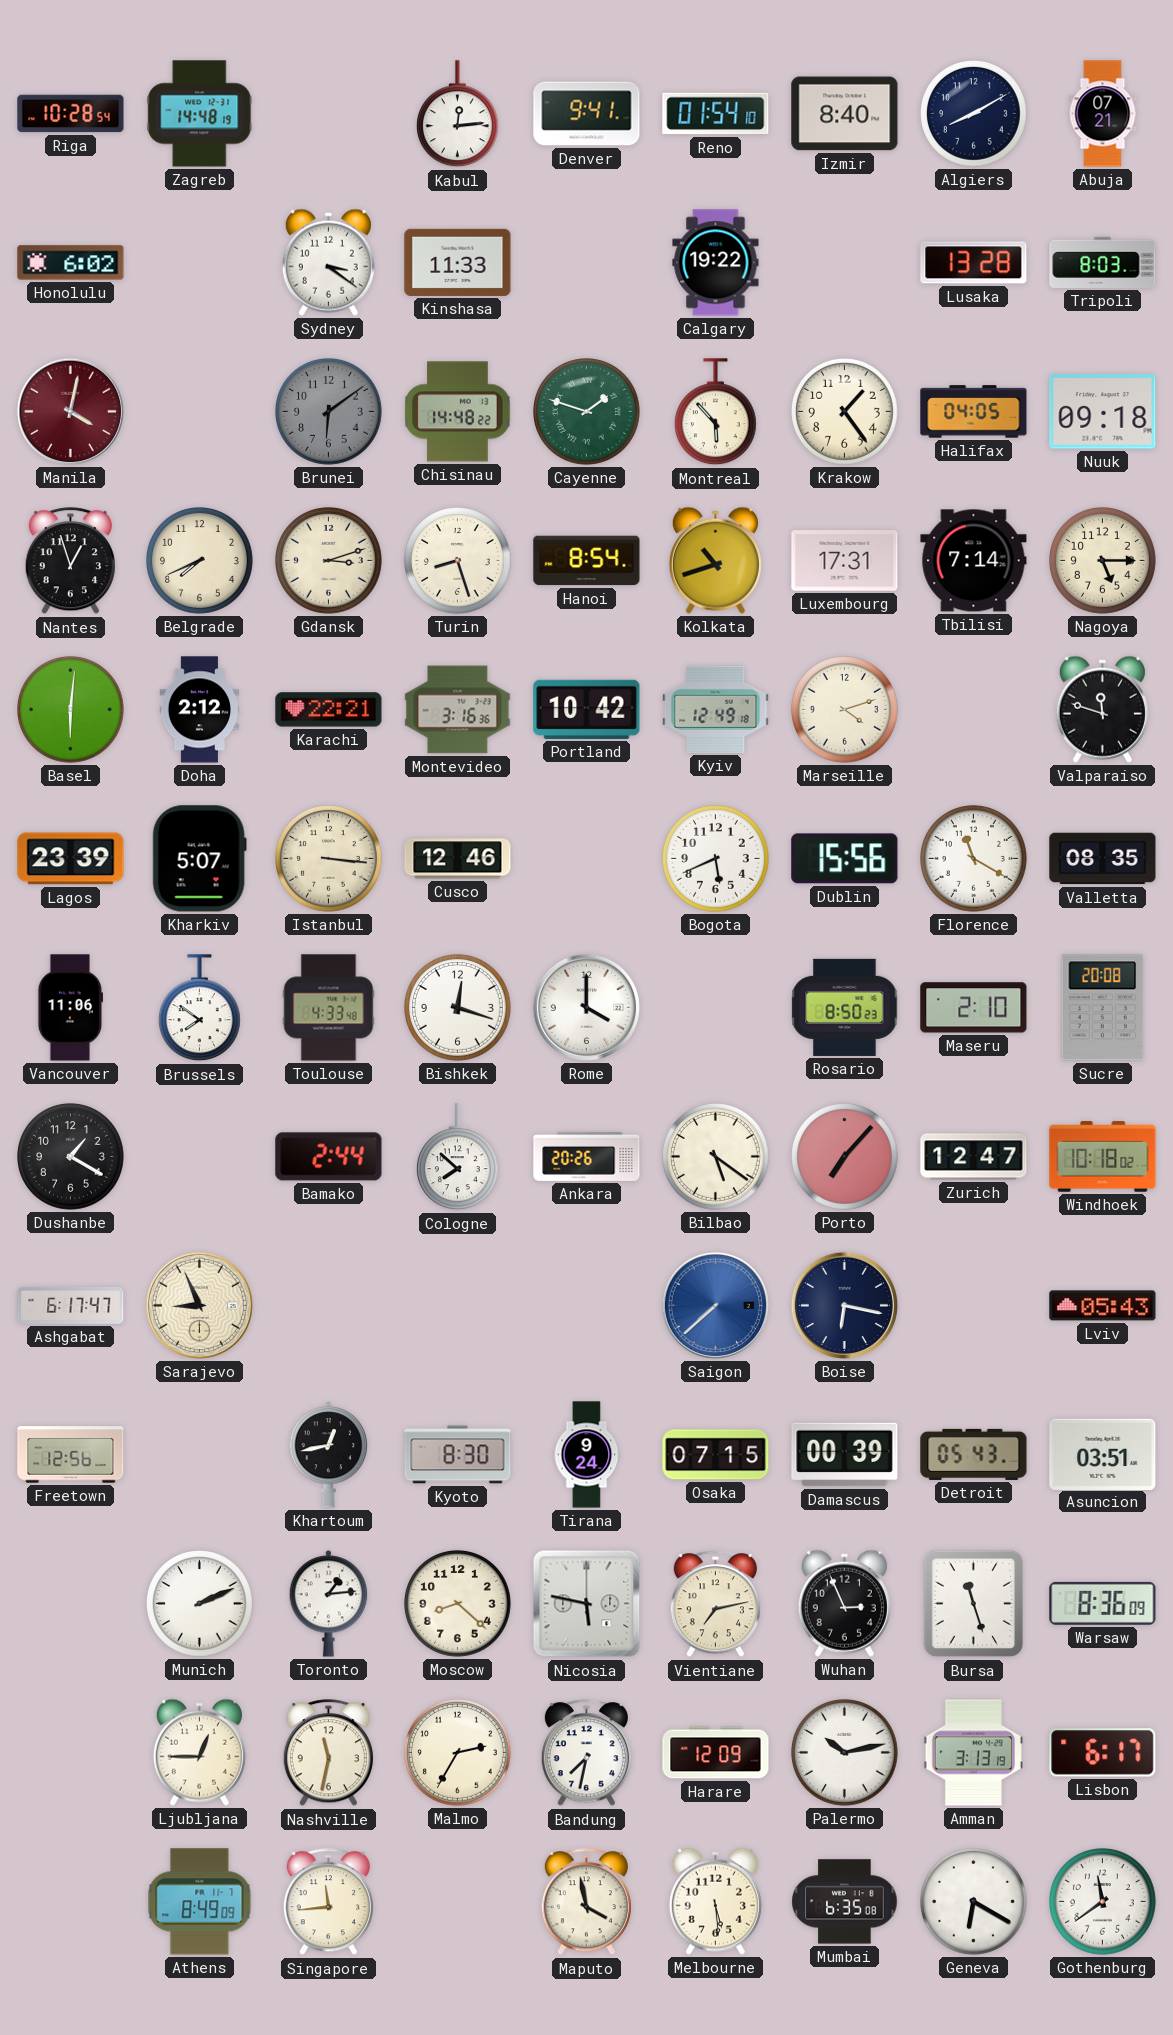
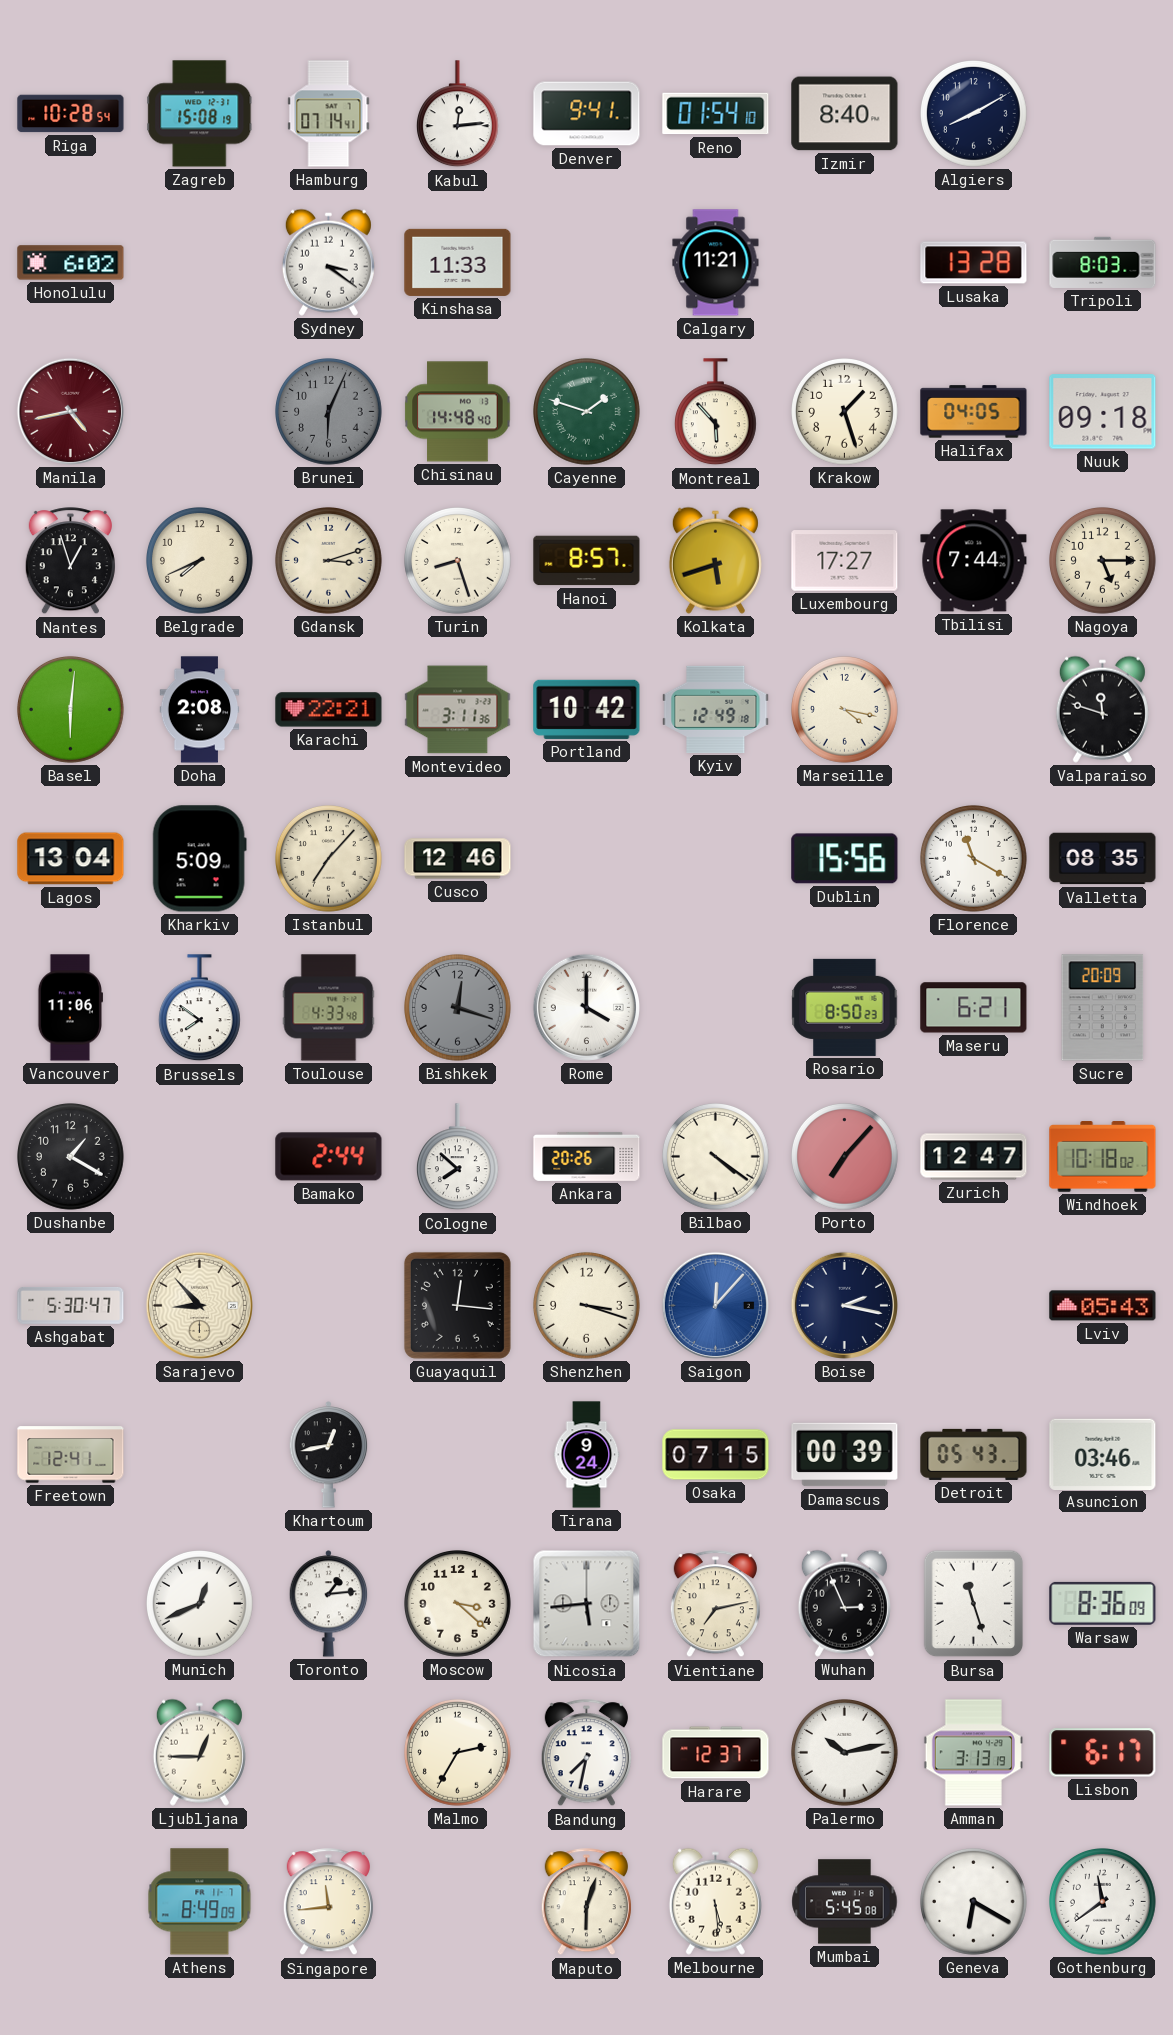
Zagreb: 14:48 -> 15:08
Hamburg: none -> 07:14
Abuja: 07:21 -> none
Calgary: 19:22 -> 11:21
Manila: 4:02 -> 4:43
Brunei: 6:09 -> 6:04
Chisinau: 14:48:22 -> 14:48:40
Krakow: 1:24 -> 1:27
Hanoi: 8:54 -> 8:57
Kolkata: 10:42 -> 5:42
Luxembourg: 17:31 -> 17:27
Tbilisi: 7:14 -> 7:44
Doha: 2:12 -> 2:08
Montevideo: 3:16 -> 3:11
Marseille: 4:12 -> 4:17
Lagos: 23:39 -> 13:04
Kharkiv: 5:07 -> 5:09
Istanbul: 3:16 -> 7:07
Bogota: 5:41 -> none
Bishkek dial: white -> grey
Maseru: 2:10 -> 6:21
Sucre: 20:08 -> 20:09
Bilbao: 5:21 -> 4:21
Ashgabat: 6:17 -> 5:30
Sarajevo: 8:56 -> 8:53
Guayaquil: none -> 12:16
Shenzhen: none -> 3:18
Saigon: 7:38 -> 12:07
Boise: 6:17 -> 2:17
Freetown: 12:56 -> 12:41
Kyoto: 8:30 -> none
Asuncion: 03:51 -> 03:46
Munich: 2:11 -> 12:41
Moscow: 8:22 -> 3:22
Nicosia: 5:47 -> 5:44
Nashville: 11:32 -> none
Harare: 12:09 -> 12:37
Maputo: 3:58 -> 6:03
Mumbai: 6:35 -> 5:45
